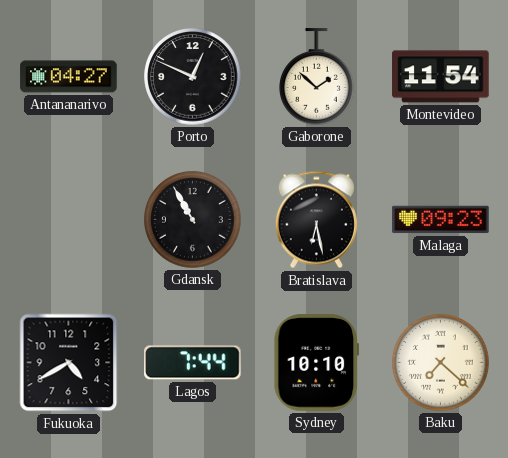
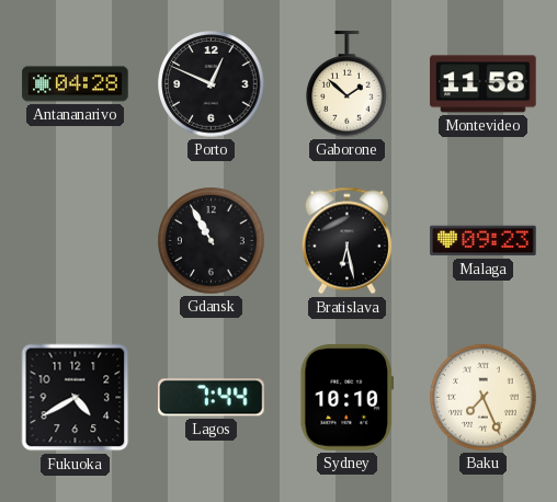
Antananarivo: 04:27 -> 04:28
Montevideo: 11:54 -> 11:58
Baku: 7:22 -> 7:26
